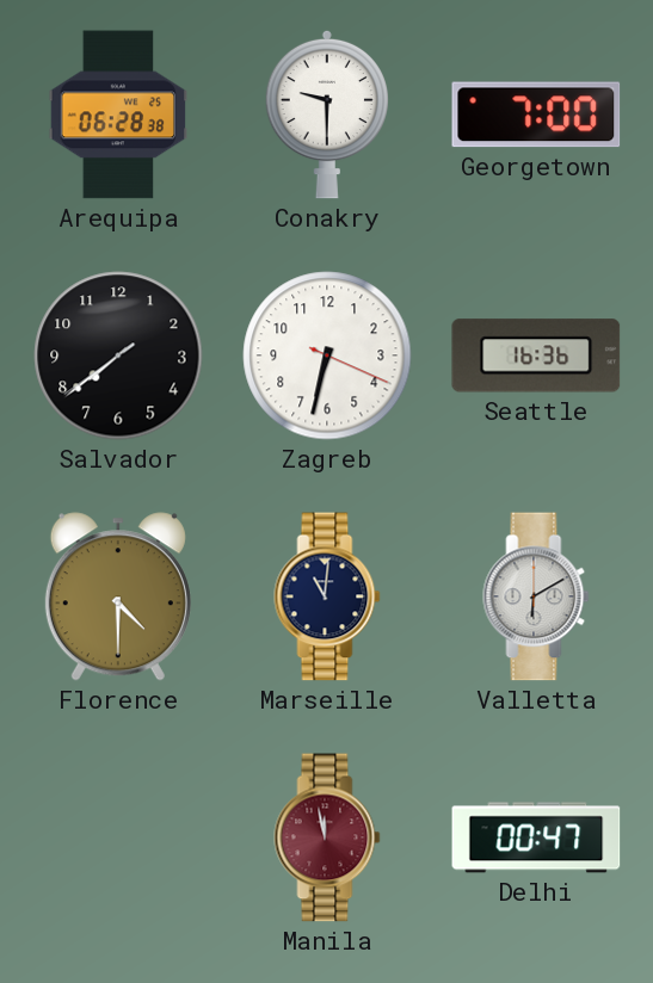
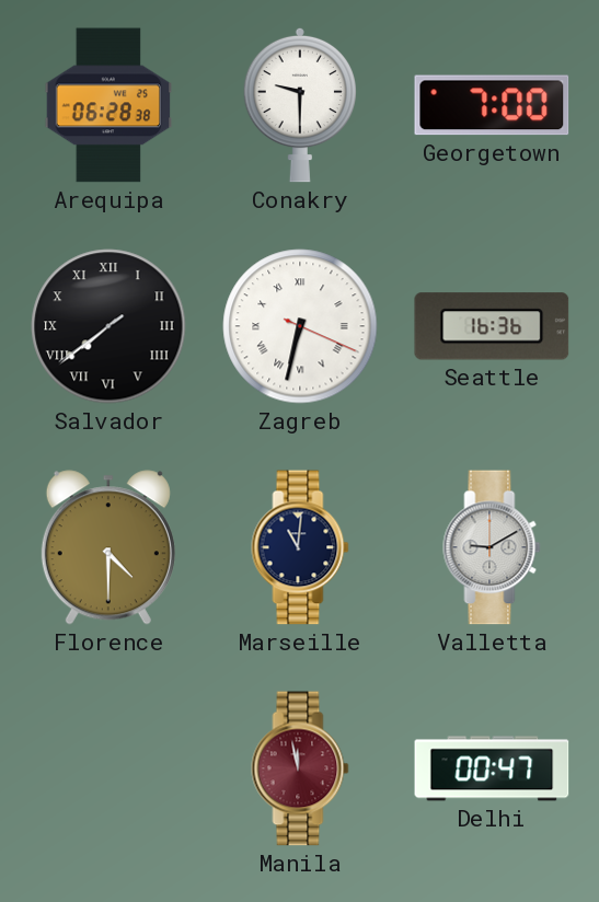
Salvador numerals: Arabic -> Roman
Zagreb numerals: Arabic -> Roman
Valletta: 6:10 -> 9:10
